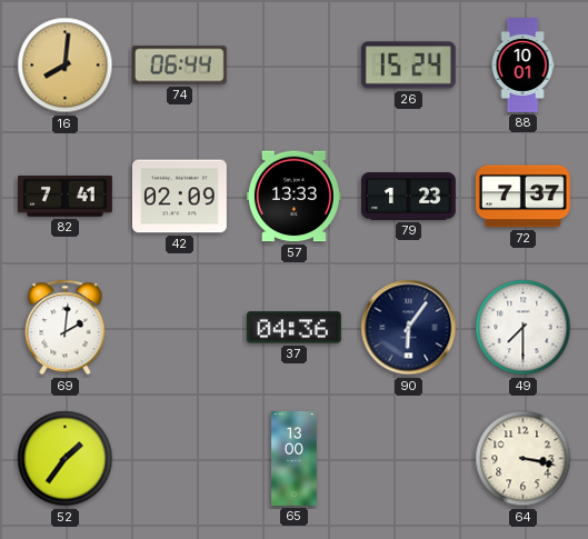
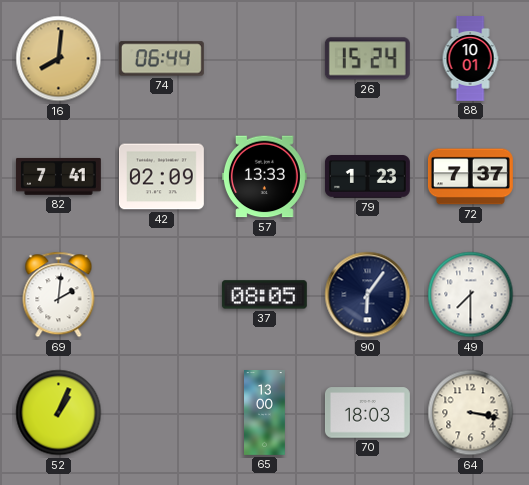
37: 04:36 -> 08:05
52: 1:36 -> 1:04
70: none -> 18:03
